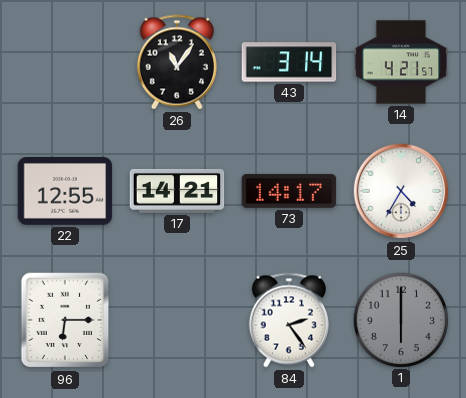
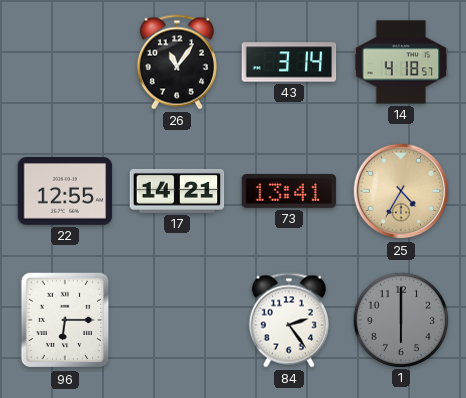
14: 4:21 -> 4:18
73: 14:17 -> 13:41
25 dial: white -> champagne
